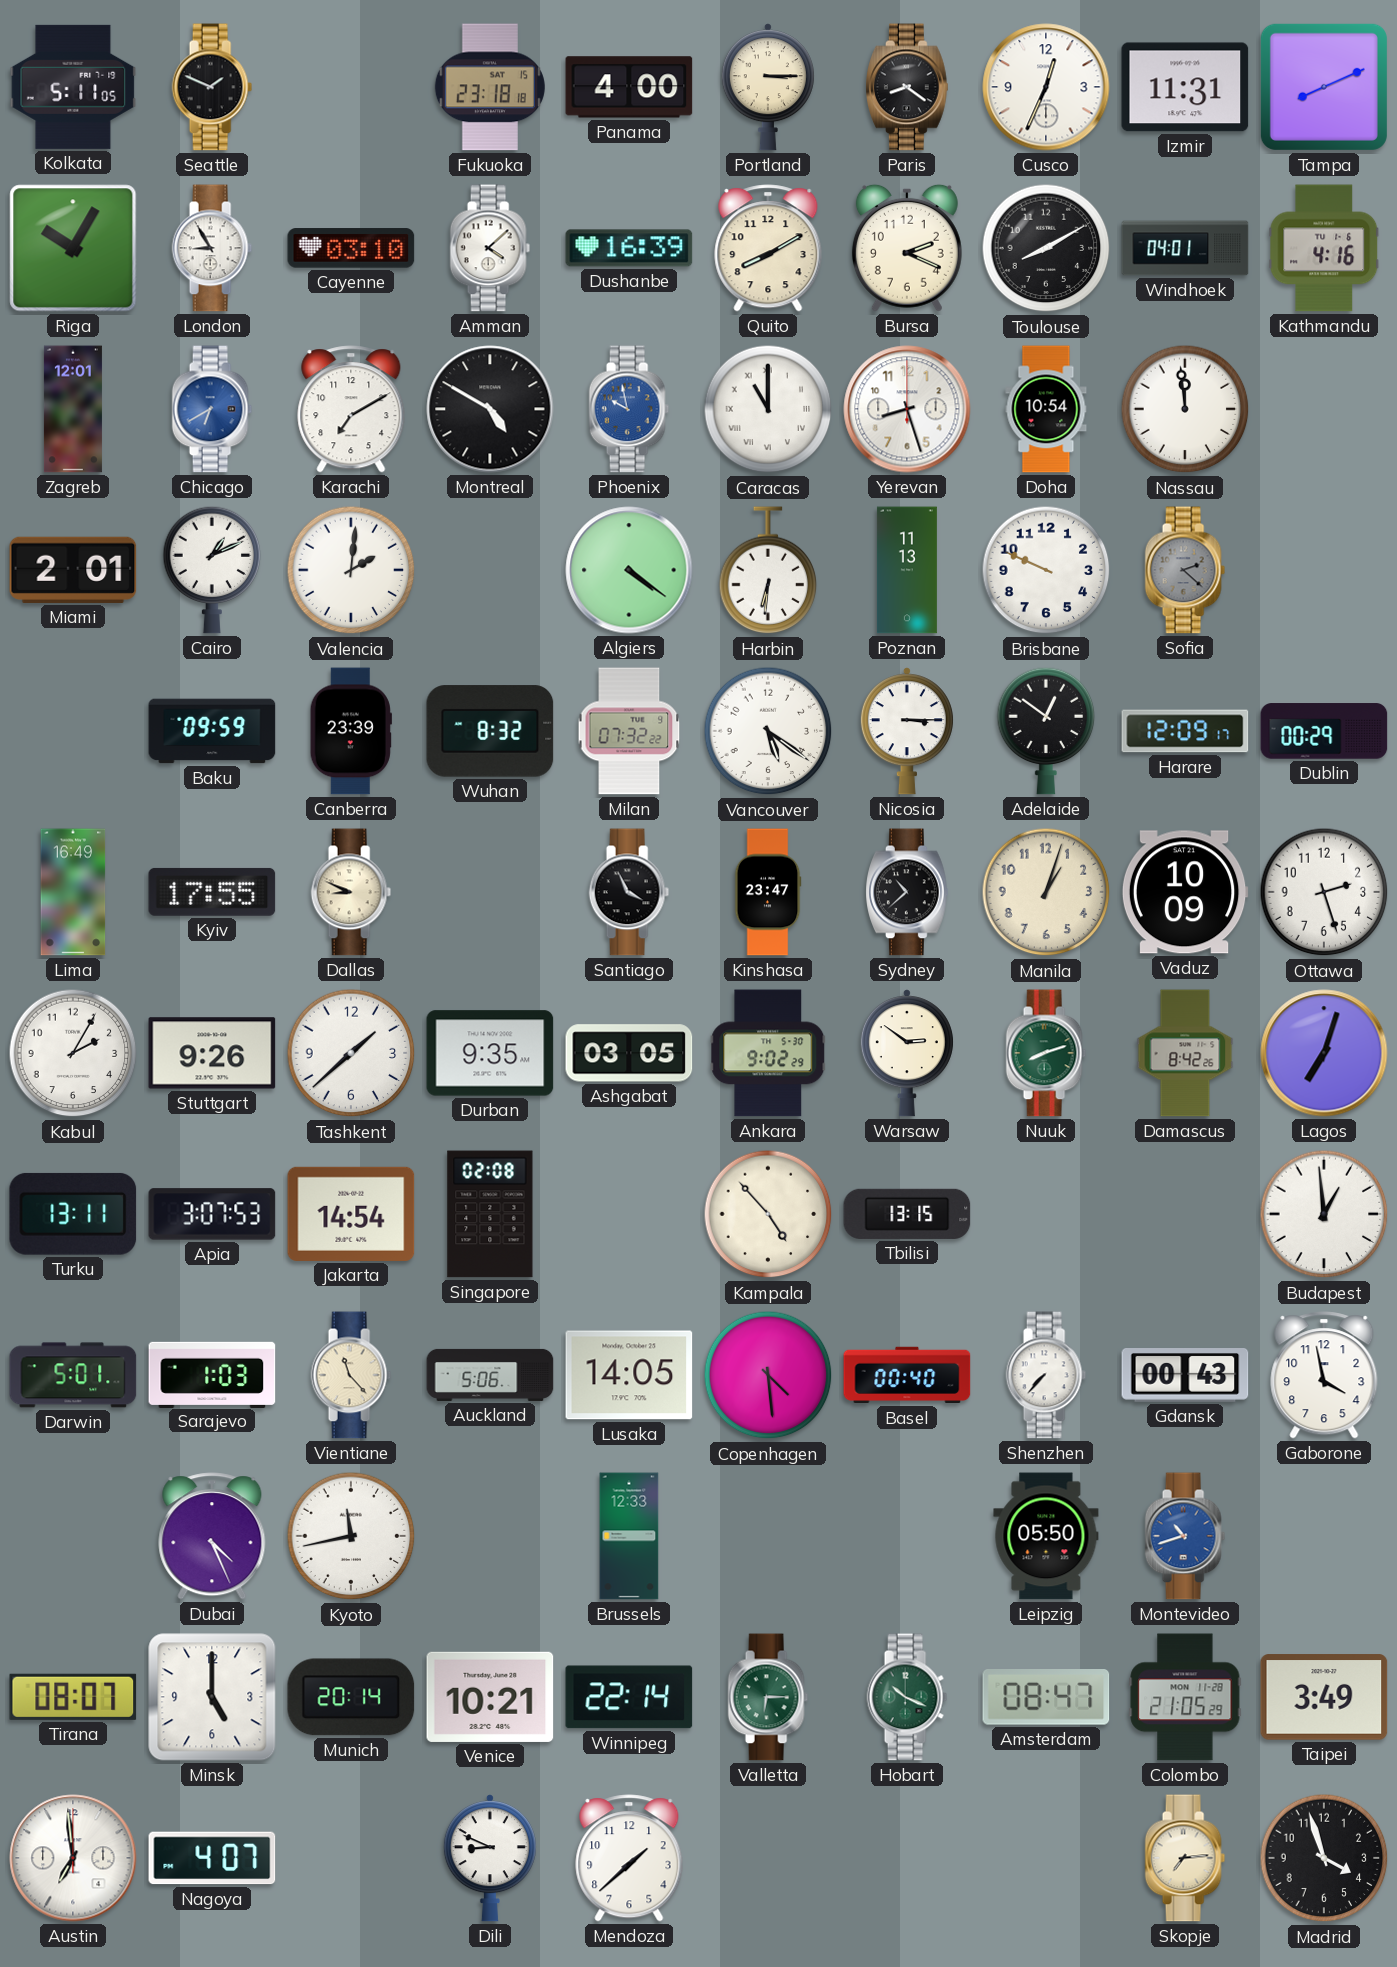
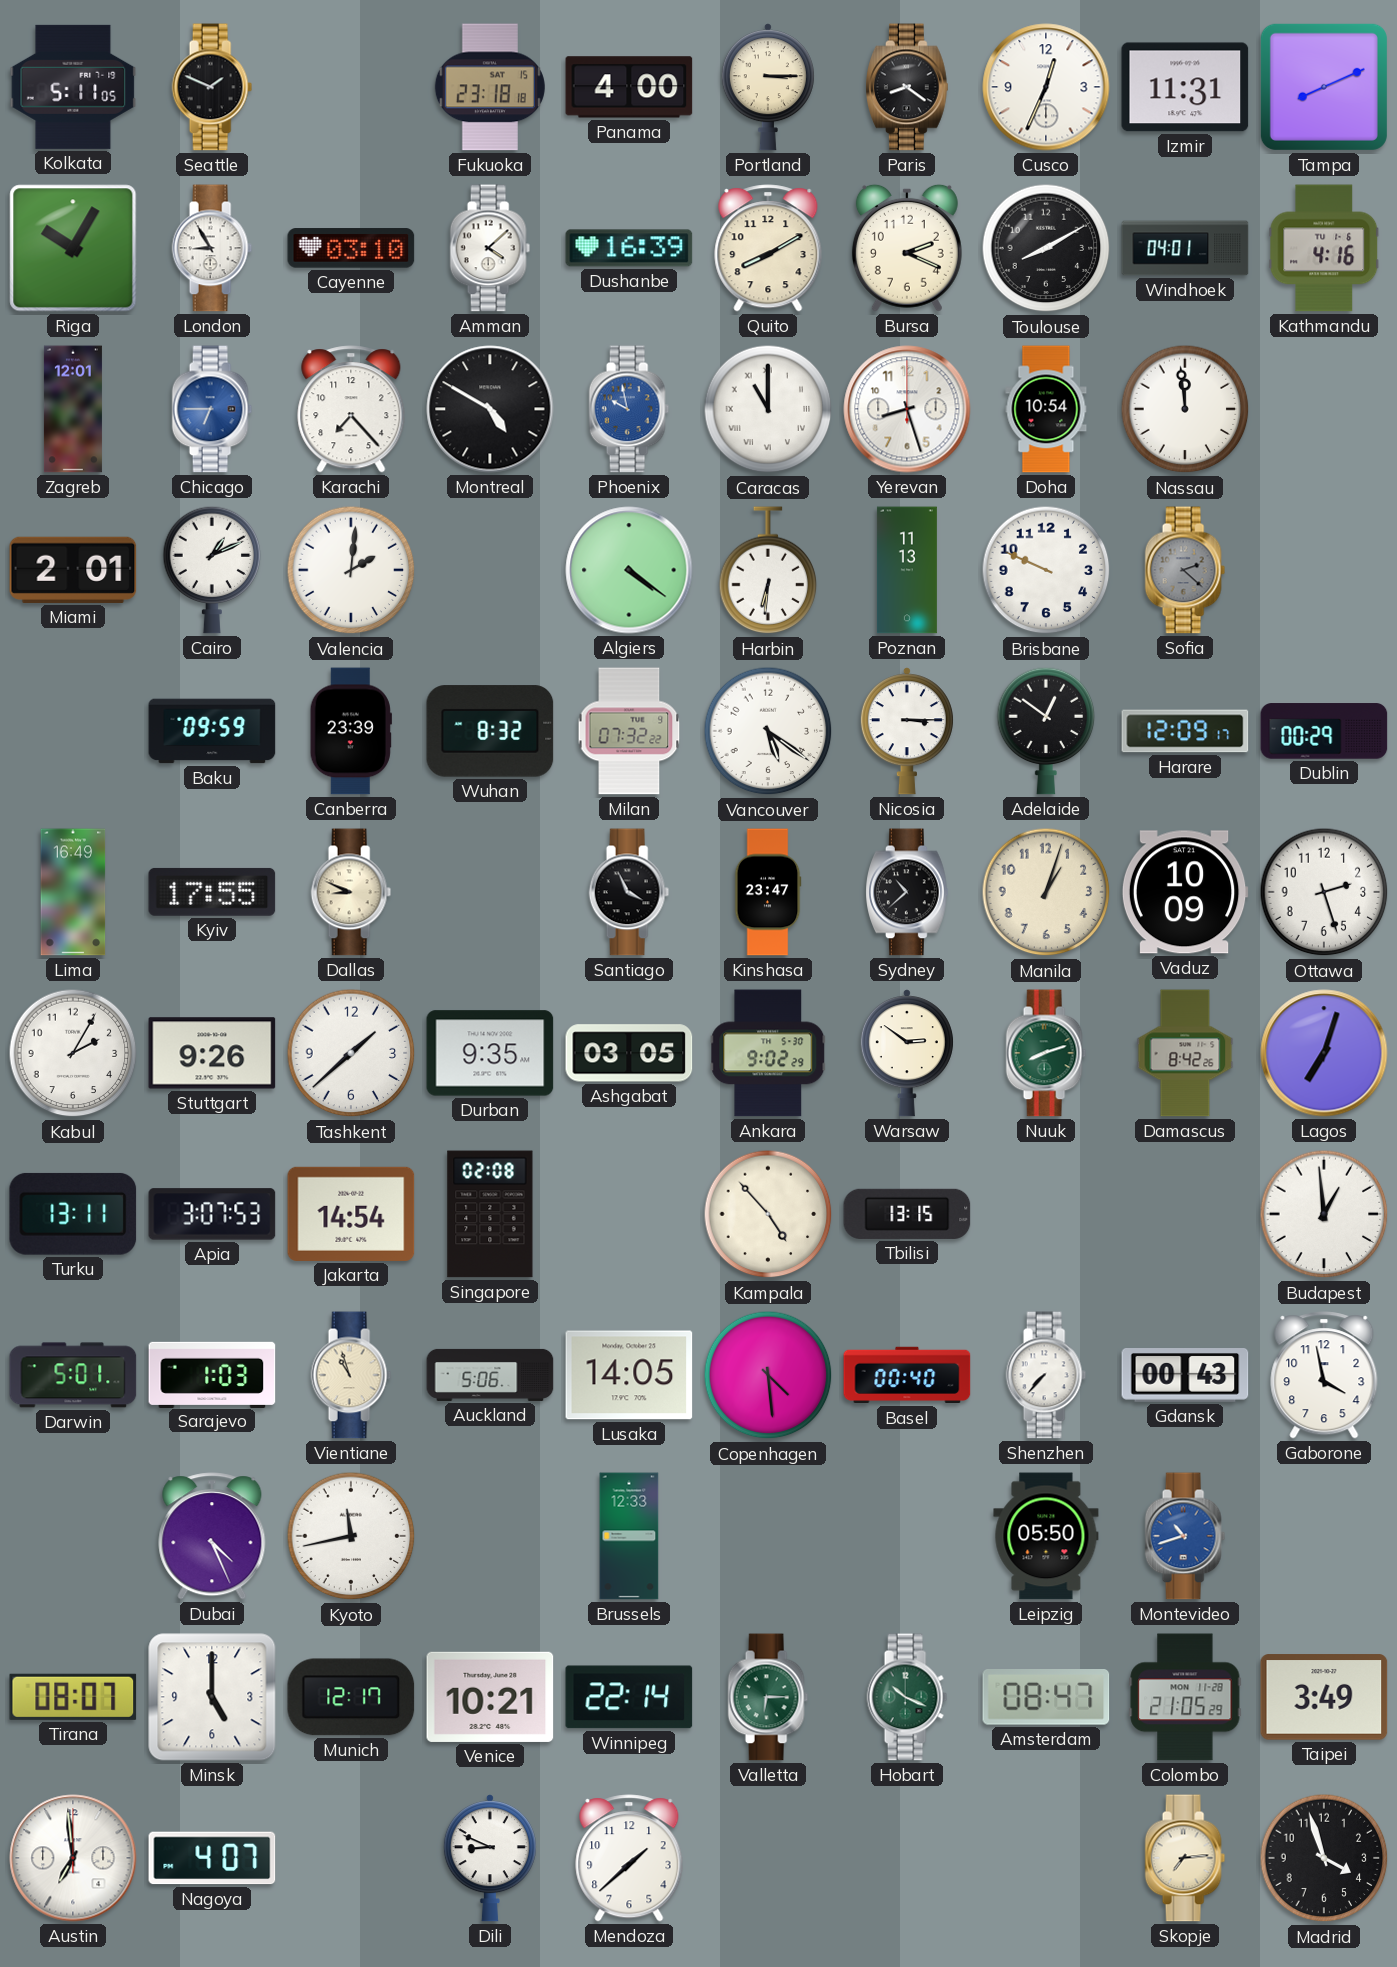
Chicago: 6:40 -> 6:45
Karachi: 7:10 -> 7:23
Vientiane: 11:23 -> 10:57
Munich: 20:14 -> 12:17
